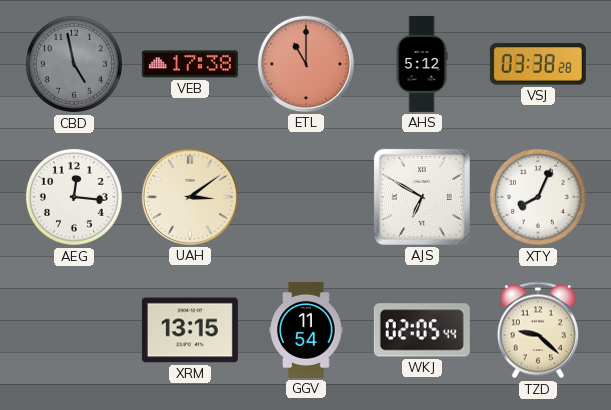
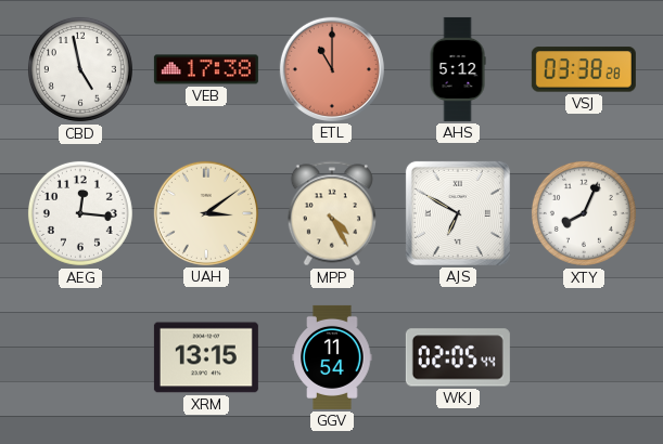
CBD dial: grey -> white
MPP: none -> 4:25
TZD: 9:22 -> none
